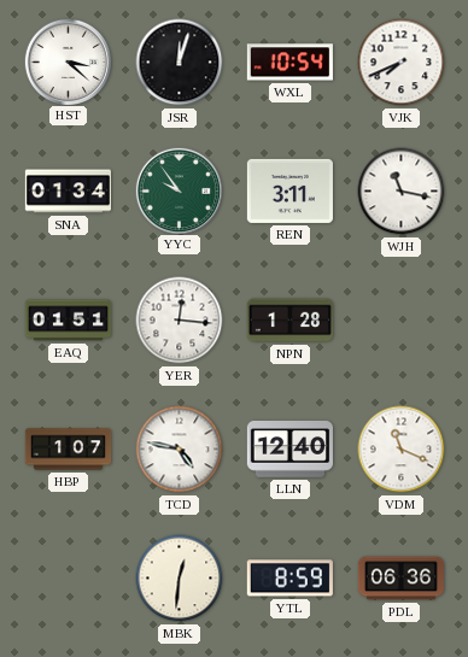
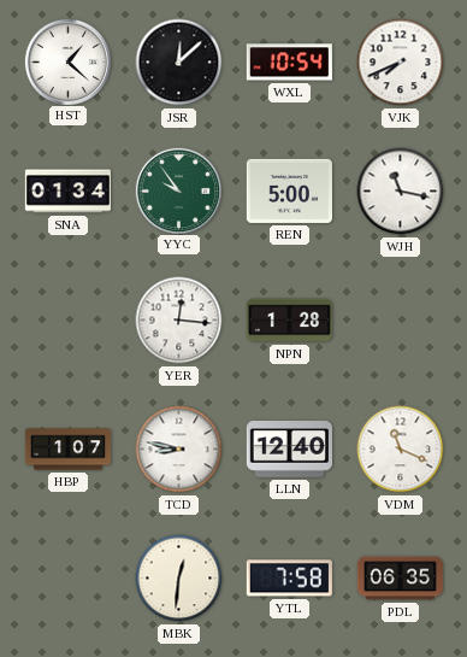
HST: 3:22 -> 1:22
JSR: 12:03 -> 12:08
REN: 3:11 -> 5:00
EAQ: 01:51 -> none
TCD: 4:47 -> 8:47
YTL: 8:59 -> 7:58
PDL: 06:36 -> 06:35
